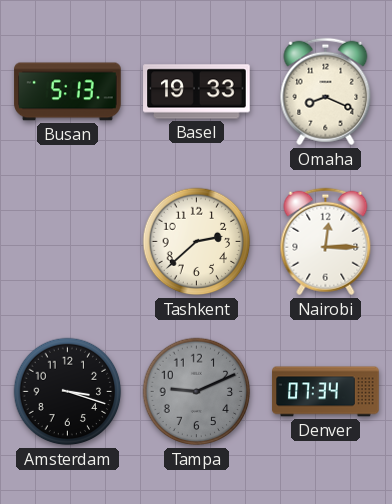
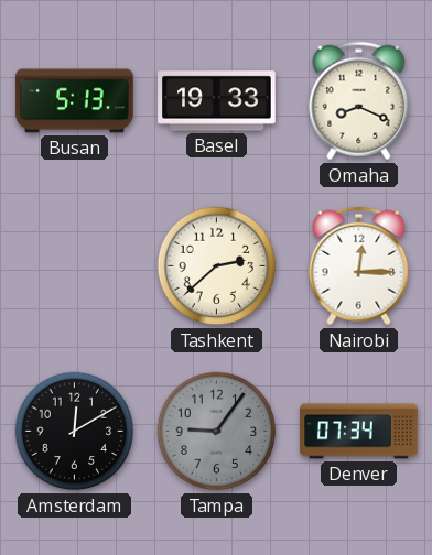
Amsterdam: 3:18 -> 12:10
Tampa: 9:11 -> 9:06
